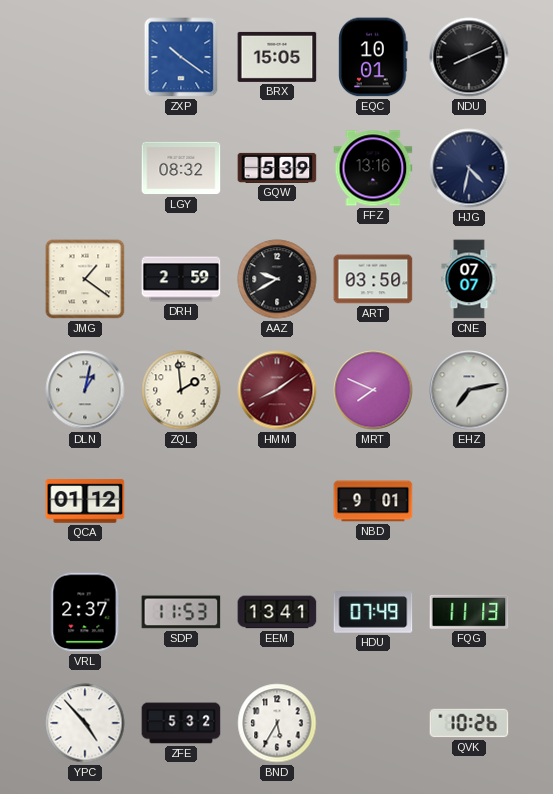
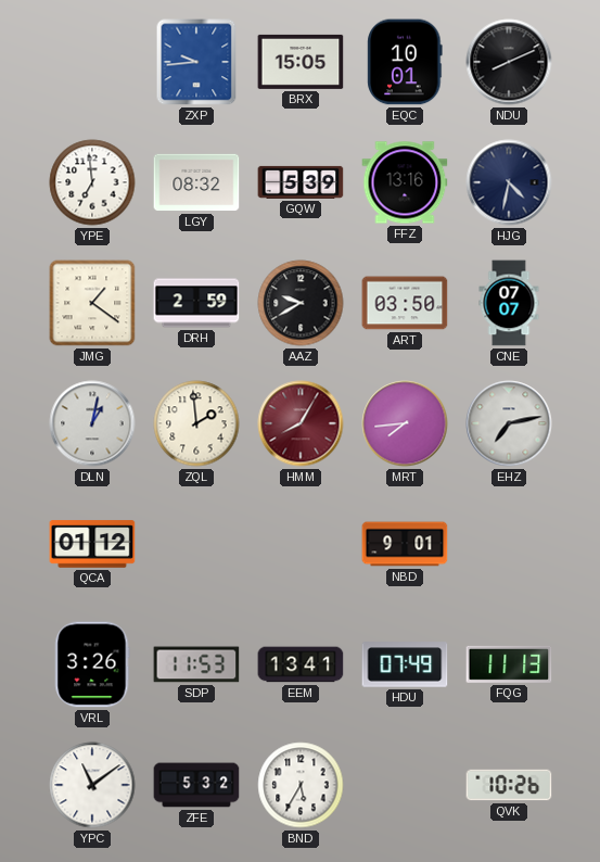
ZXP: 10:21 -> 9:44
YPE: none -> 6:59
HMM: 8:09 -> 8:05
MRT: 7:49 -> 7:44
VRL: 2:37 -> 3:26
YPC: 4:53 -> 11:09
